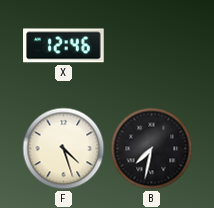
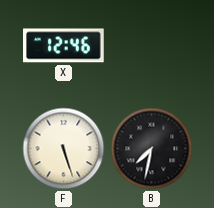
F: 4:27 -> 5:27
